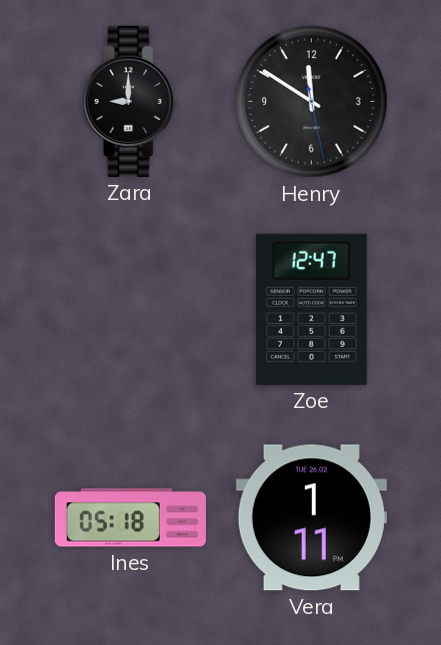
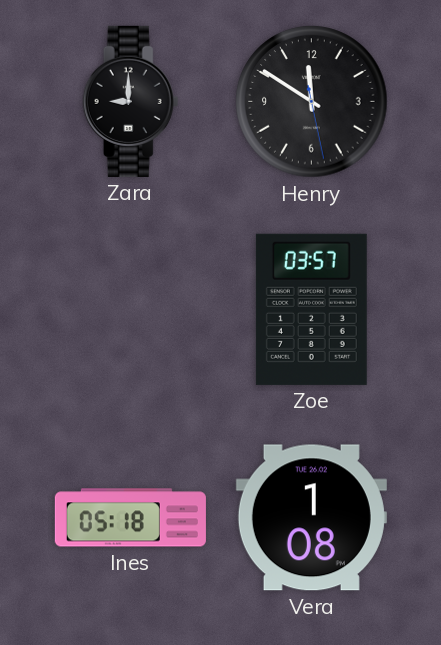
Zoe: 12:47 -> 03:57
Vera: 1:11 -> 1:08
